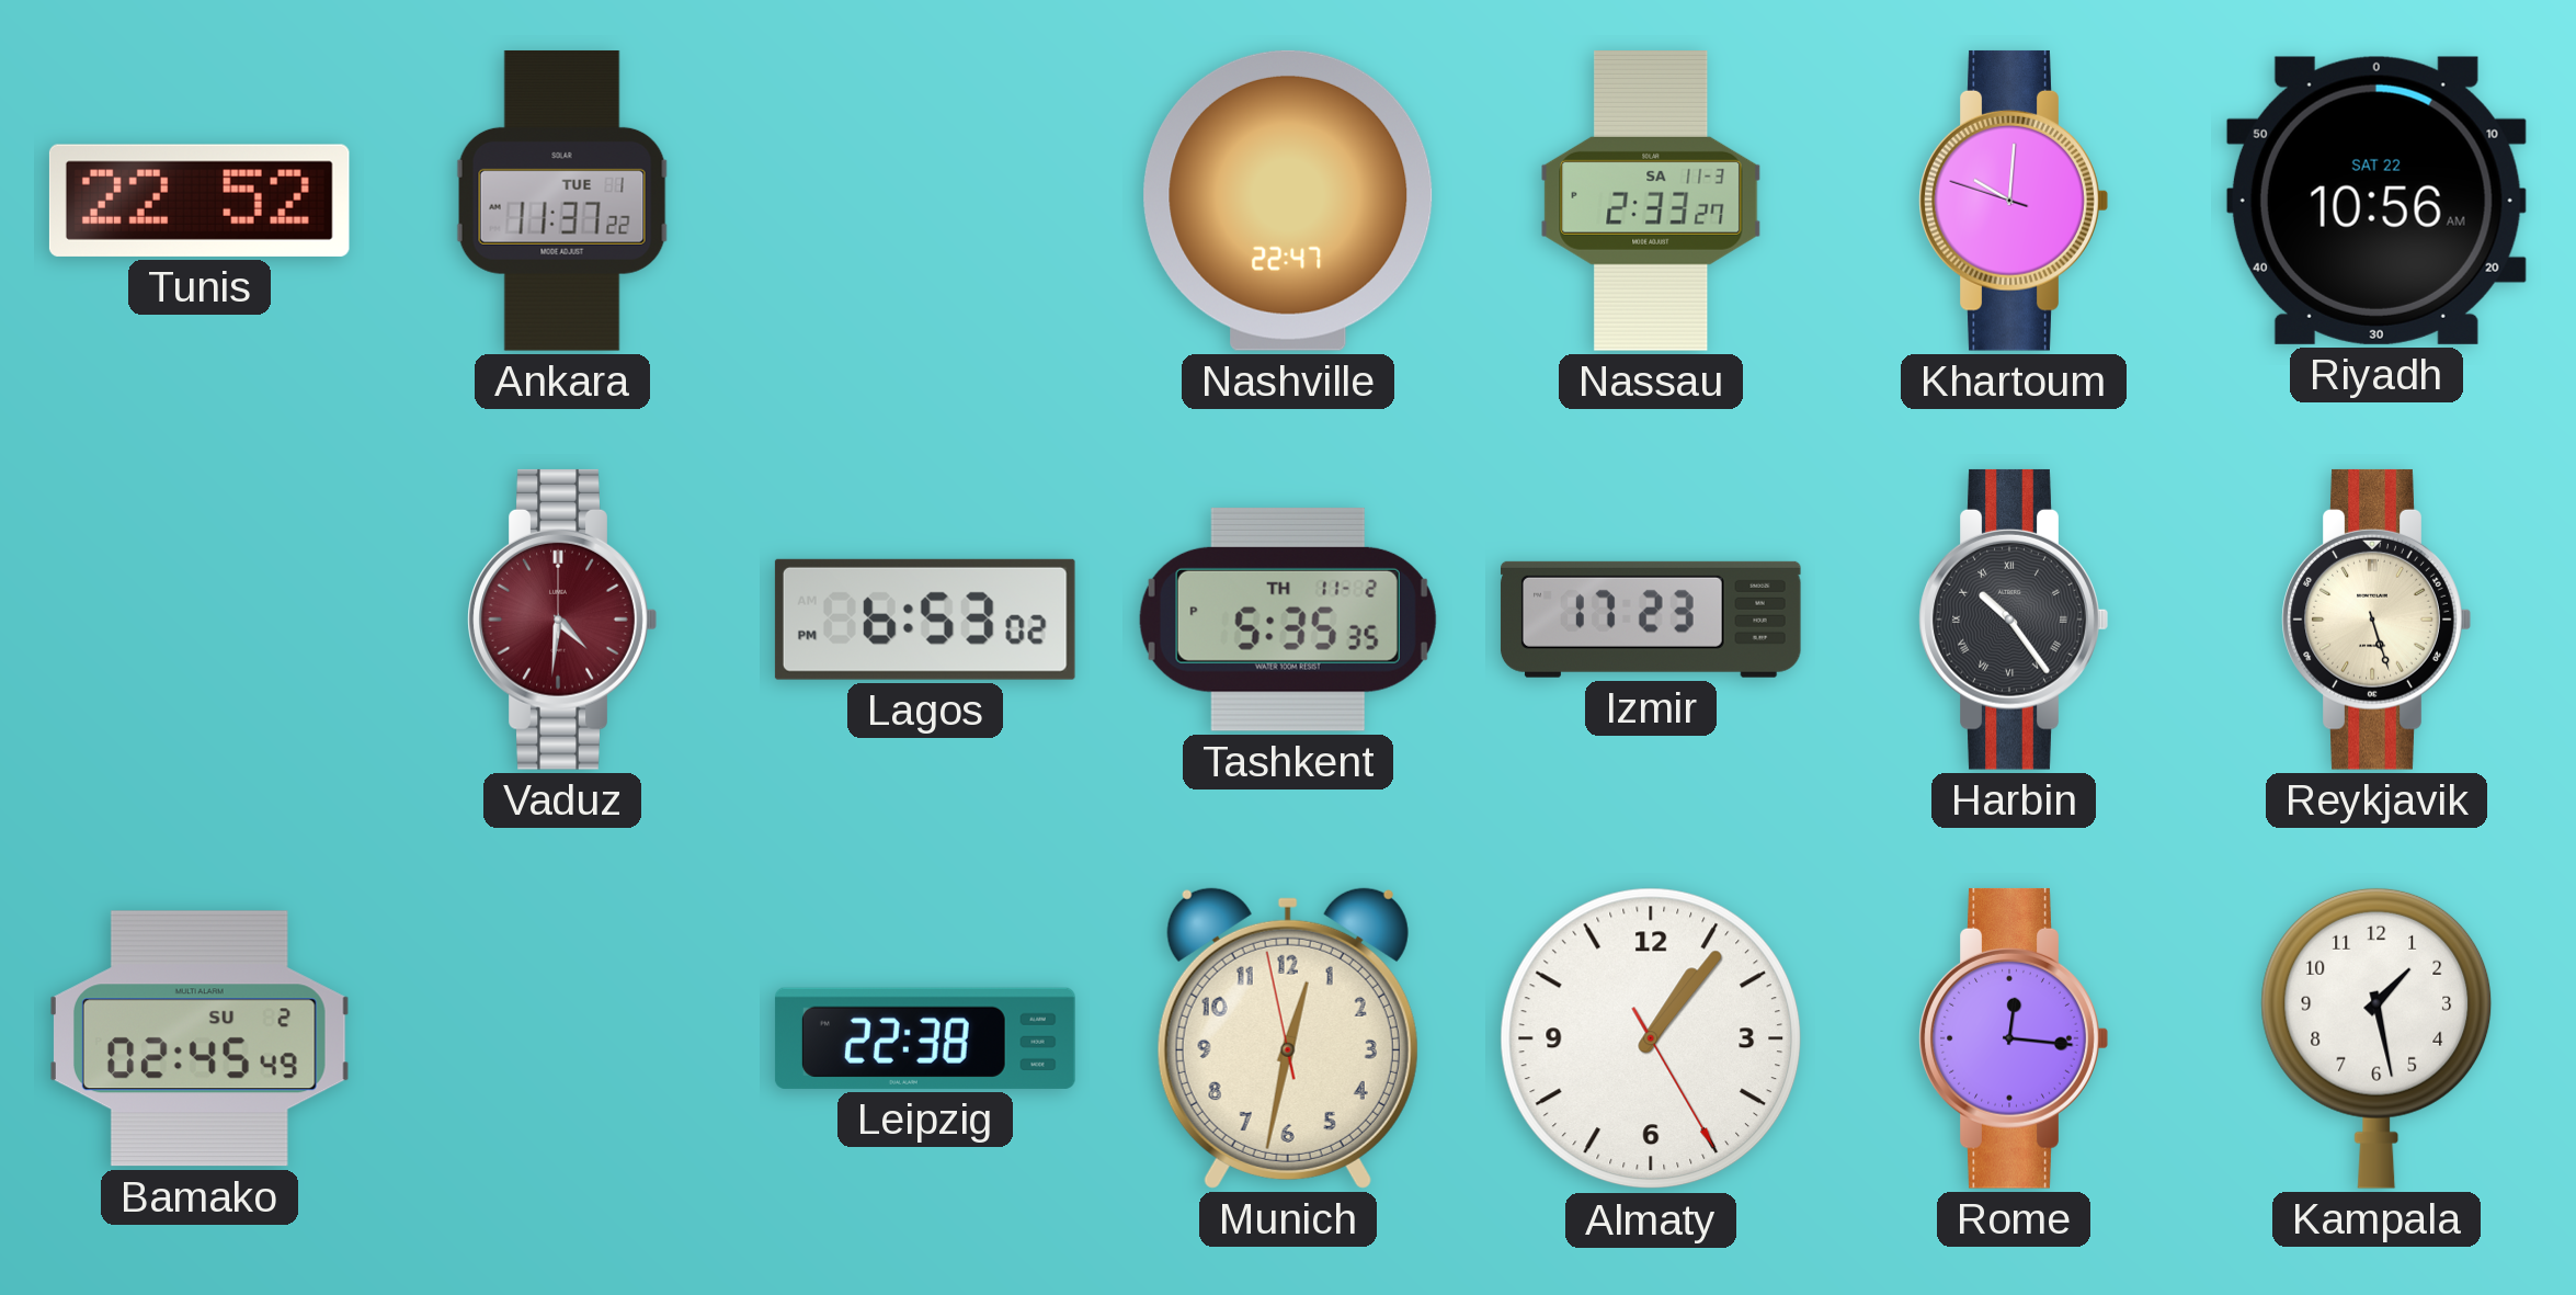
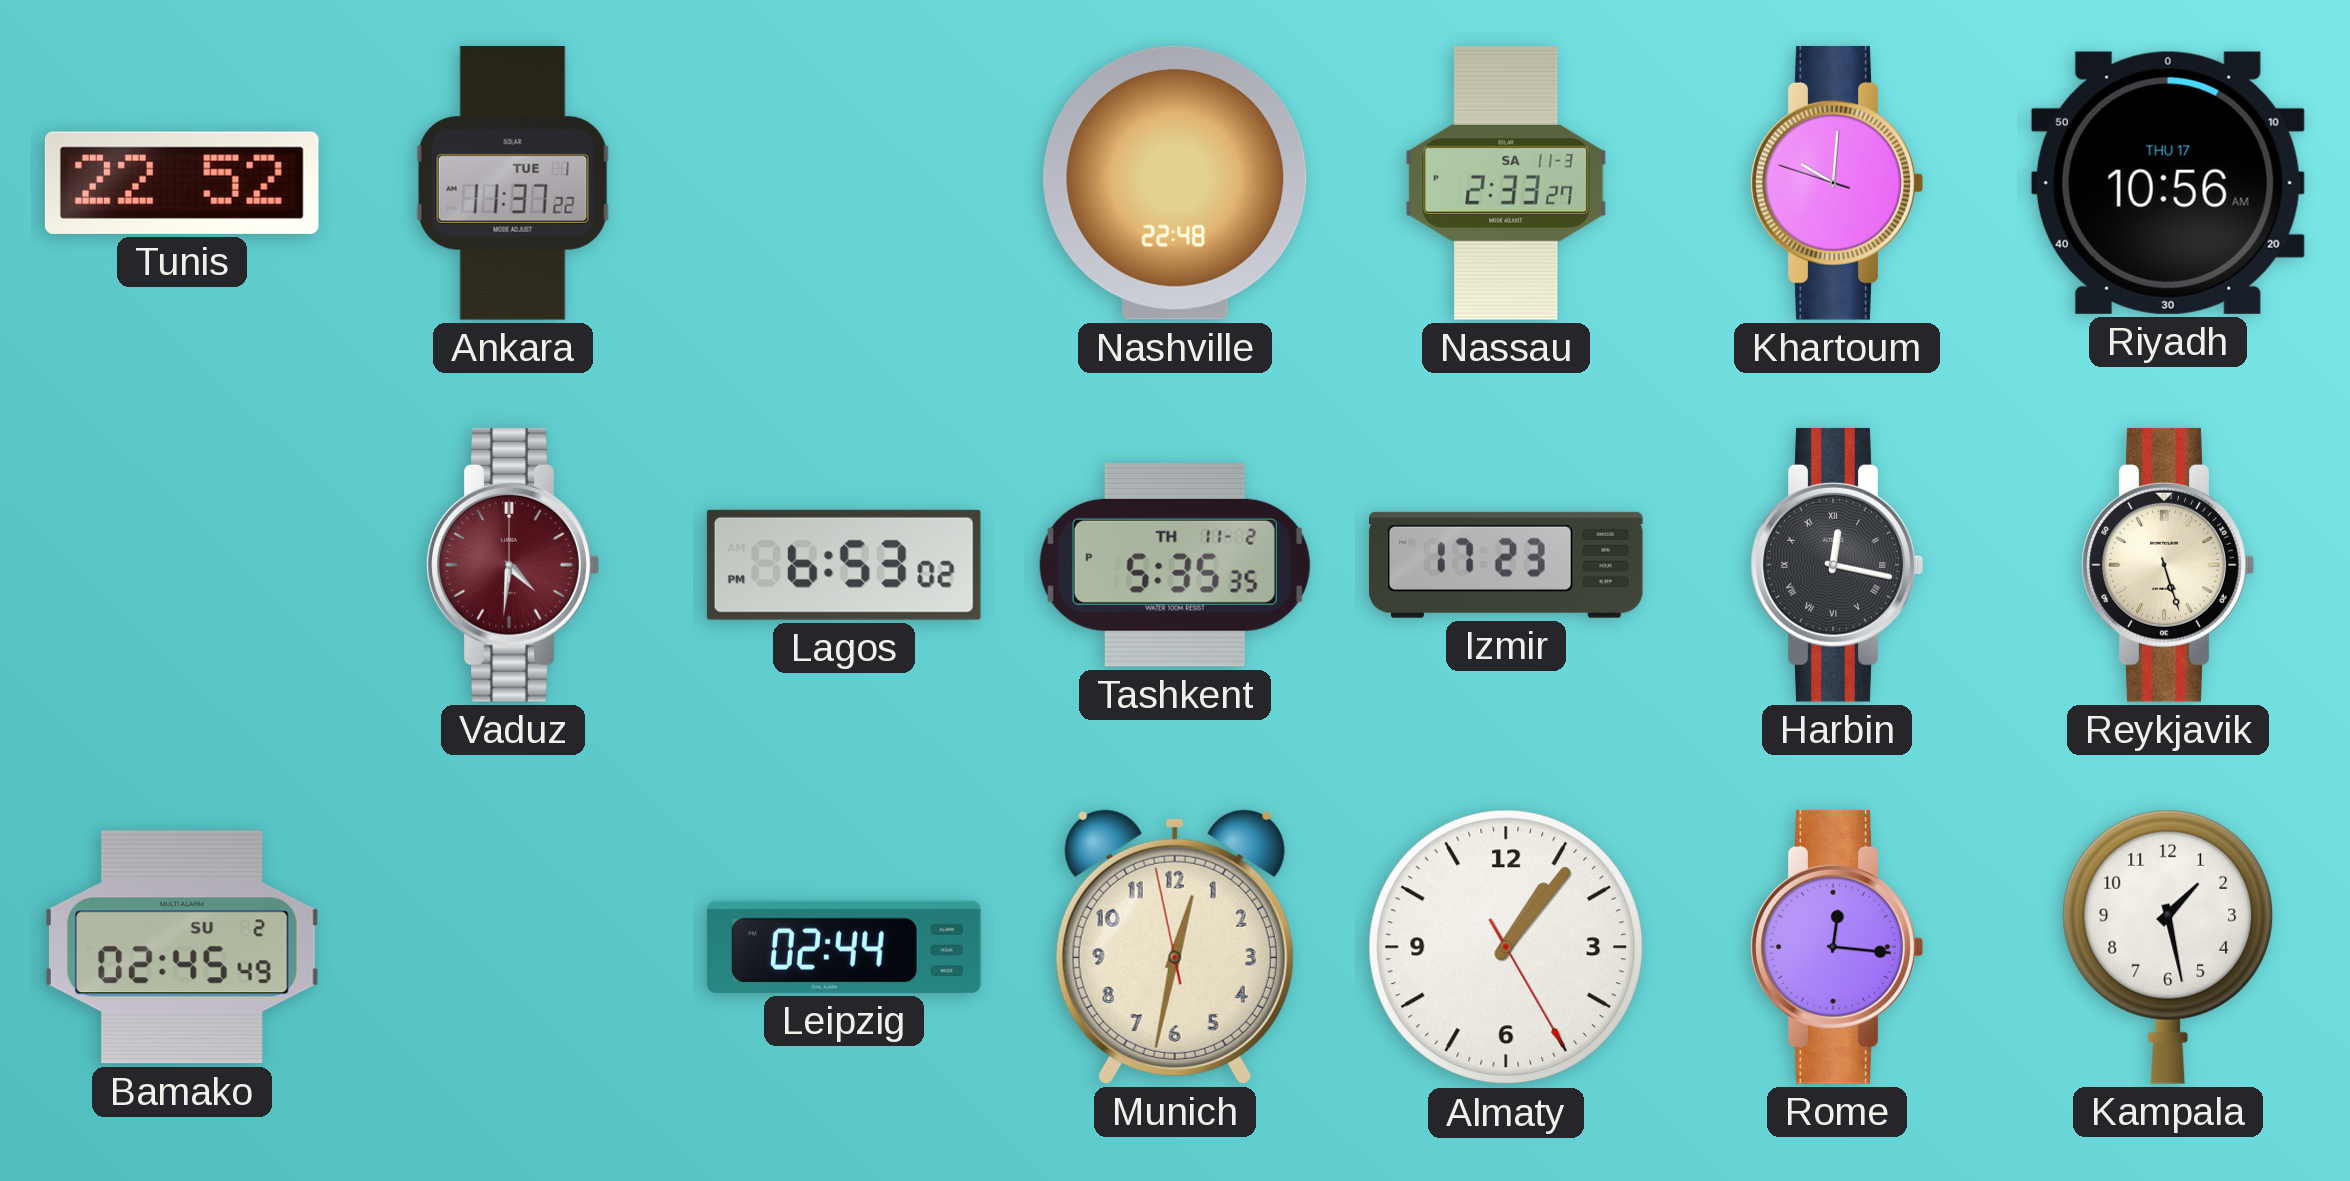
Nashville: 22:47 -> 22:48
Riyadh date: SAT 22 -> THU 17
Harbin: 10:24 -> 12:17
Leipzig: 22:38 -> 02:44
